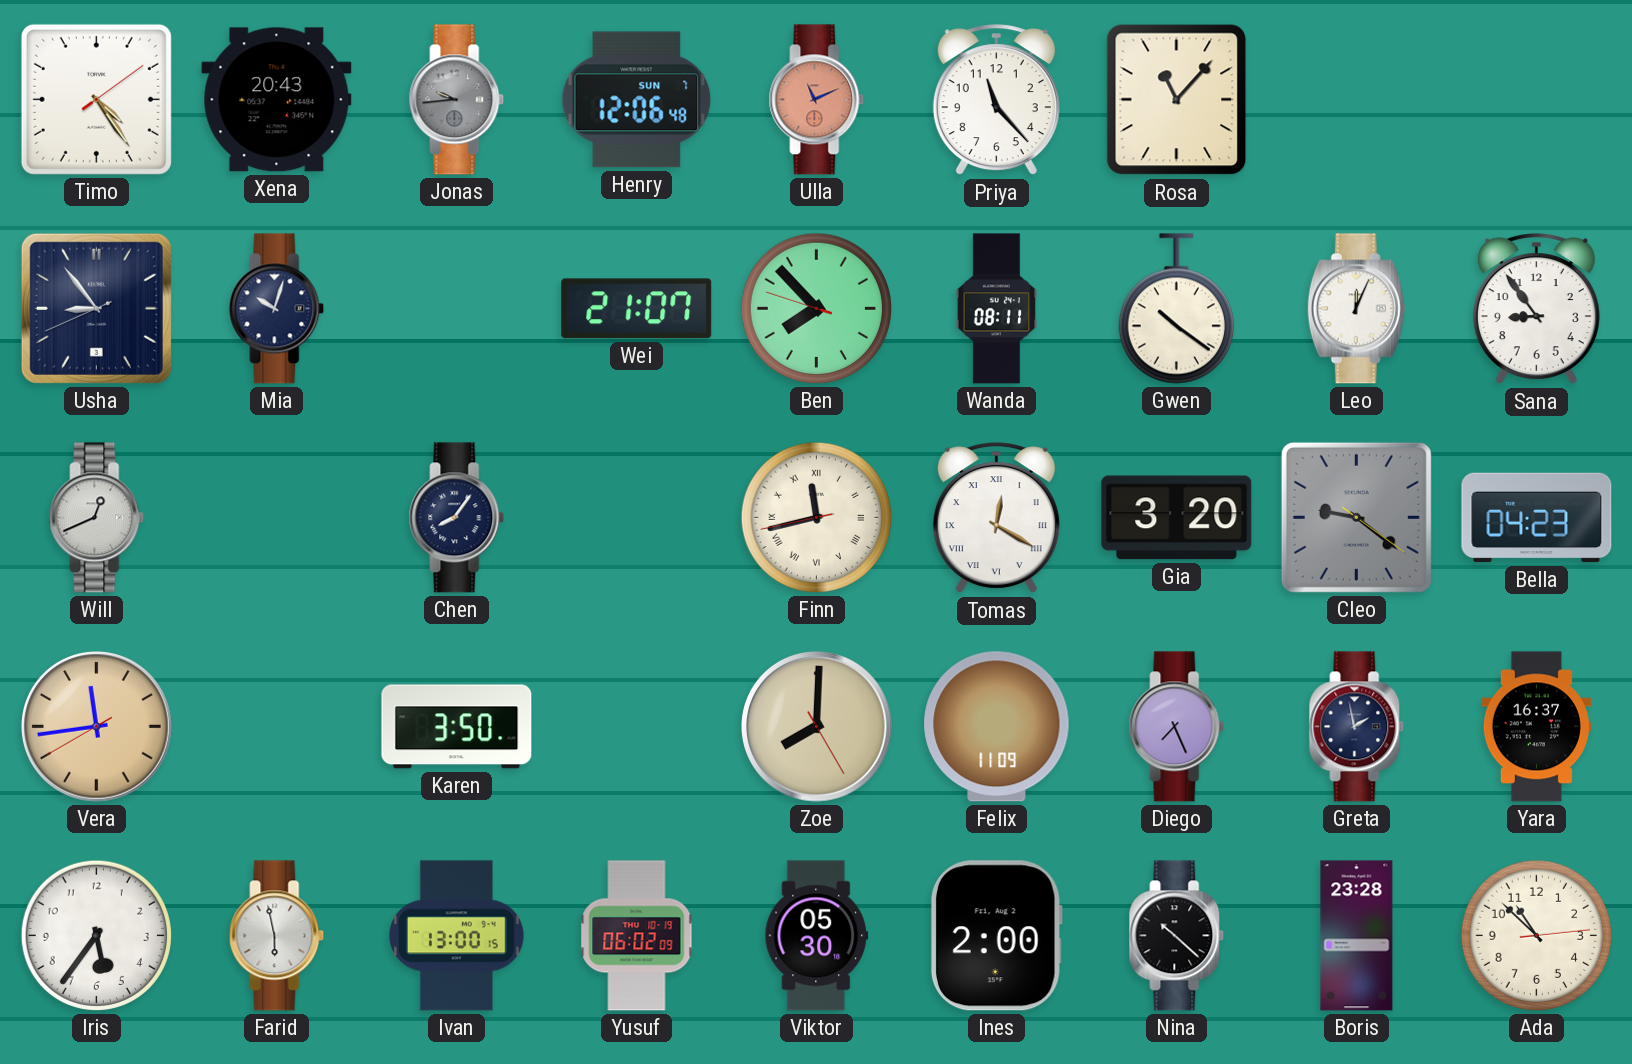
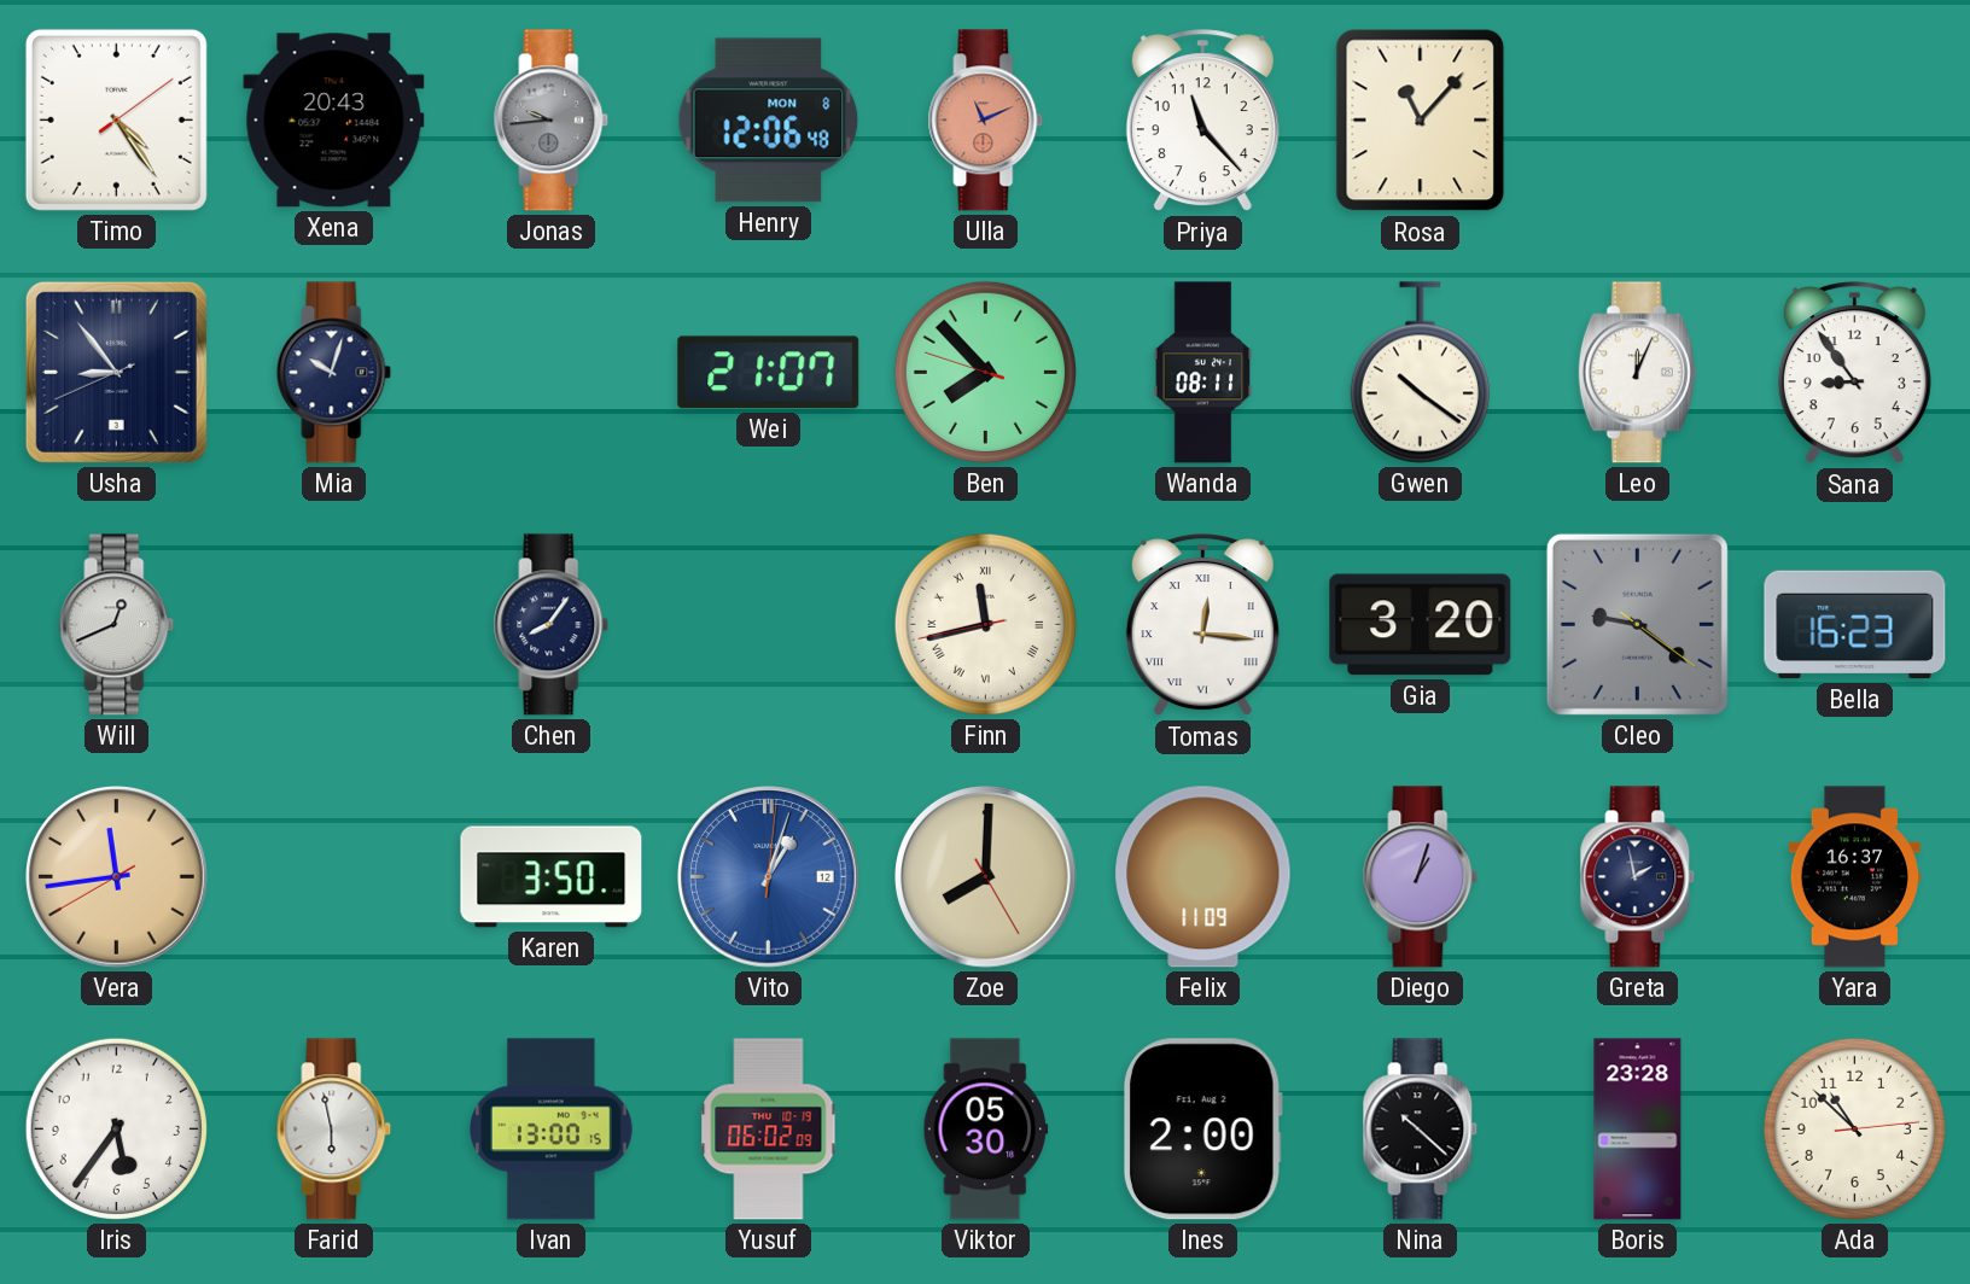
Henry date: SUN 7 -> MON 8
Tomas: 12:20 -> 12:16
Bella: 04:23 -> 16:23
Vito: none -> 1:03
Diego: 7:26 -> 1:03
